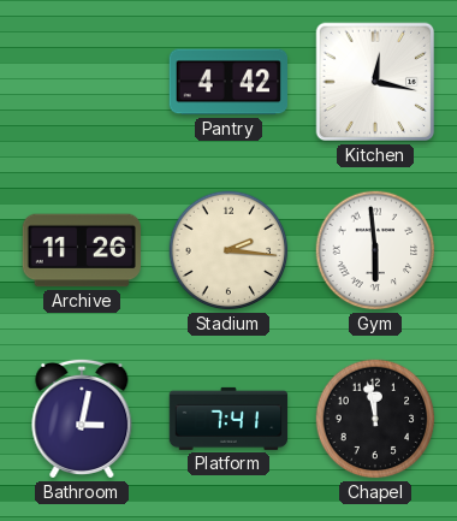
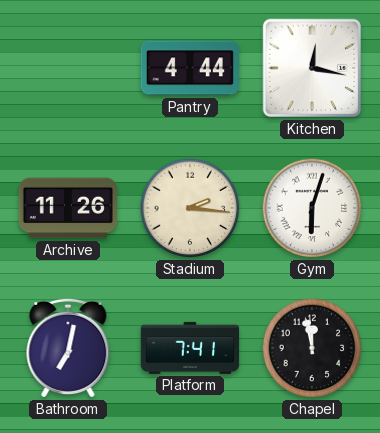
Pantry: 4:42 -> 4:44
Gym: 5:59 -> 6:03
Bathroom: 3:02 -> 7:02
